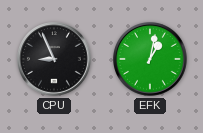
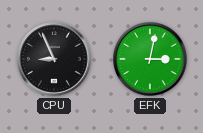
EFK: 1:02 -> 3:02
